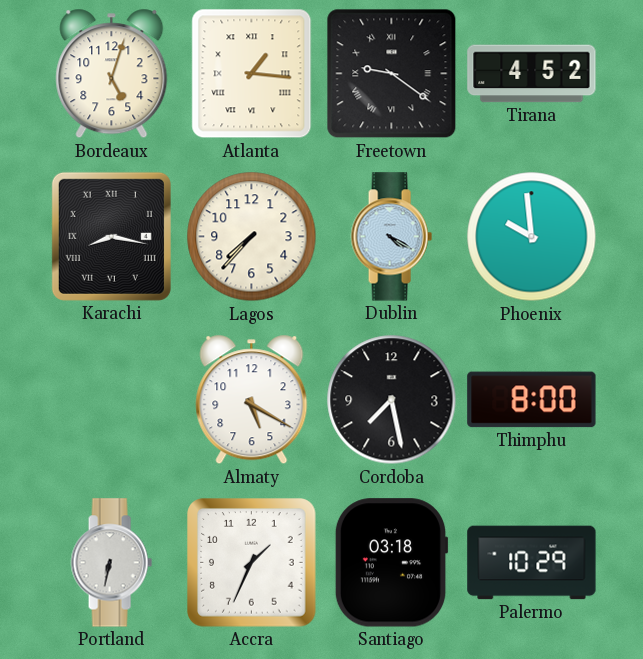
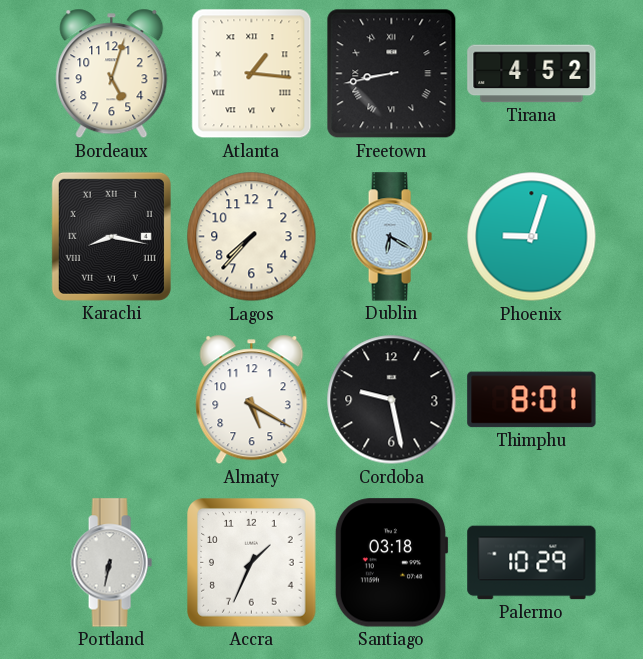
Freetown: 9:21 -> 8:43
Dublin: 4:20 -> 6:20
Phoenix: 9:59 -> 9:03
Cordoba: 7:28 -> 9:28
Thimphu: 8:00 -> 8:01
